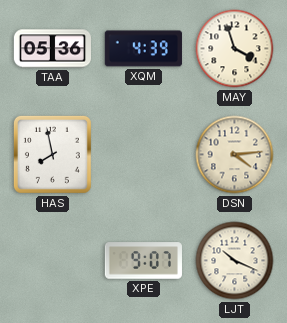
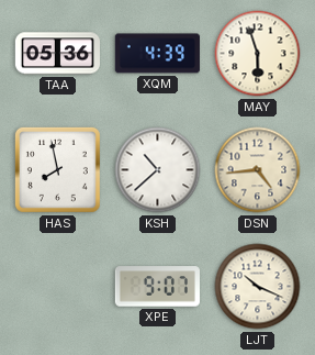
MAY: 3:57 -> 5:57
KSH: none -> 10:38
DSN: 4:14 -> 4:44
